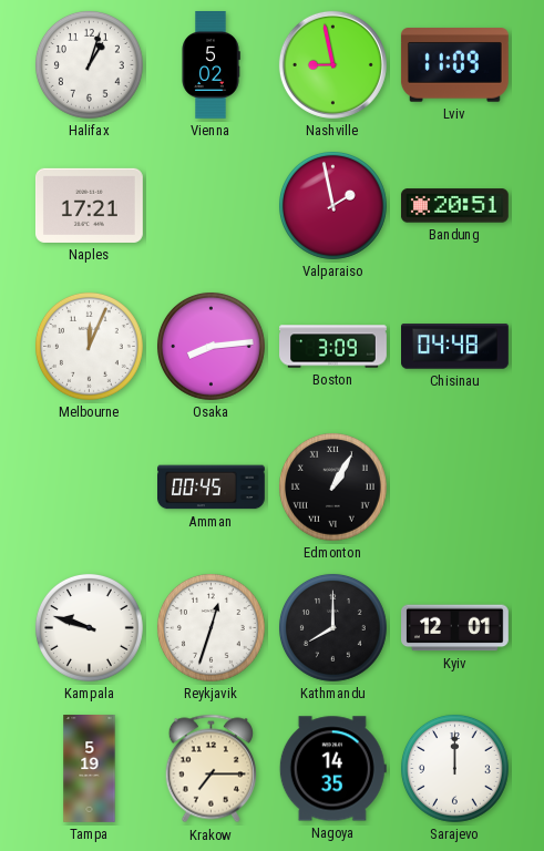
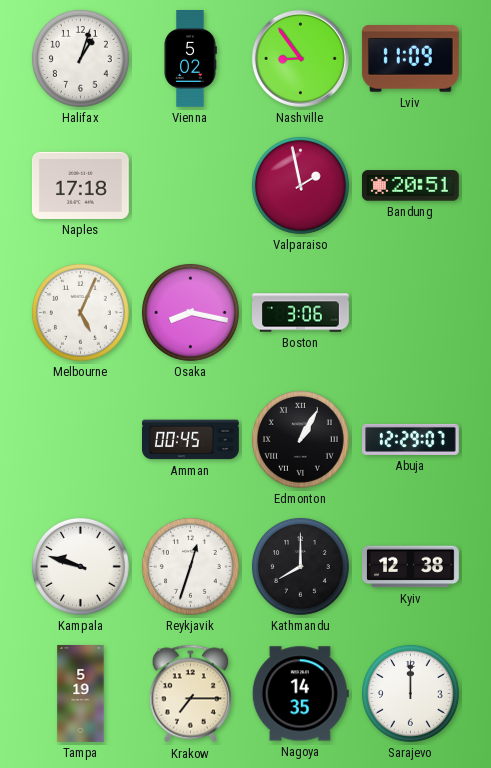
Nashville: 8:58 -> 8:54
Naples: 17:21 -> 17:18
Melbourne: 12:04 -> 5:04
Osaka: 8:14 -> 8:17
Boston: 3:09 -> 3:06
Chisinau: 04:48 -> none
Abuja: none -> 12:29
Kyiv: 12:01 -> 12:38
